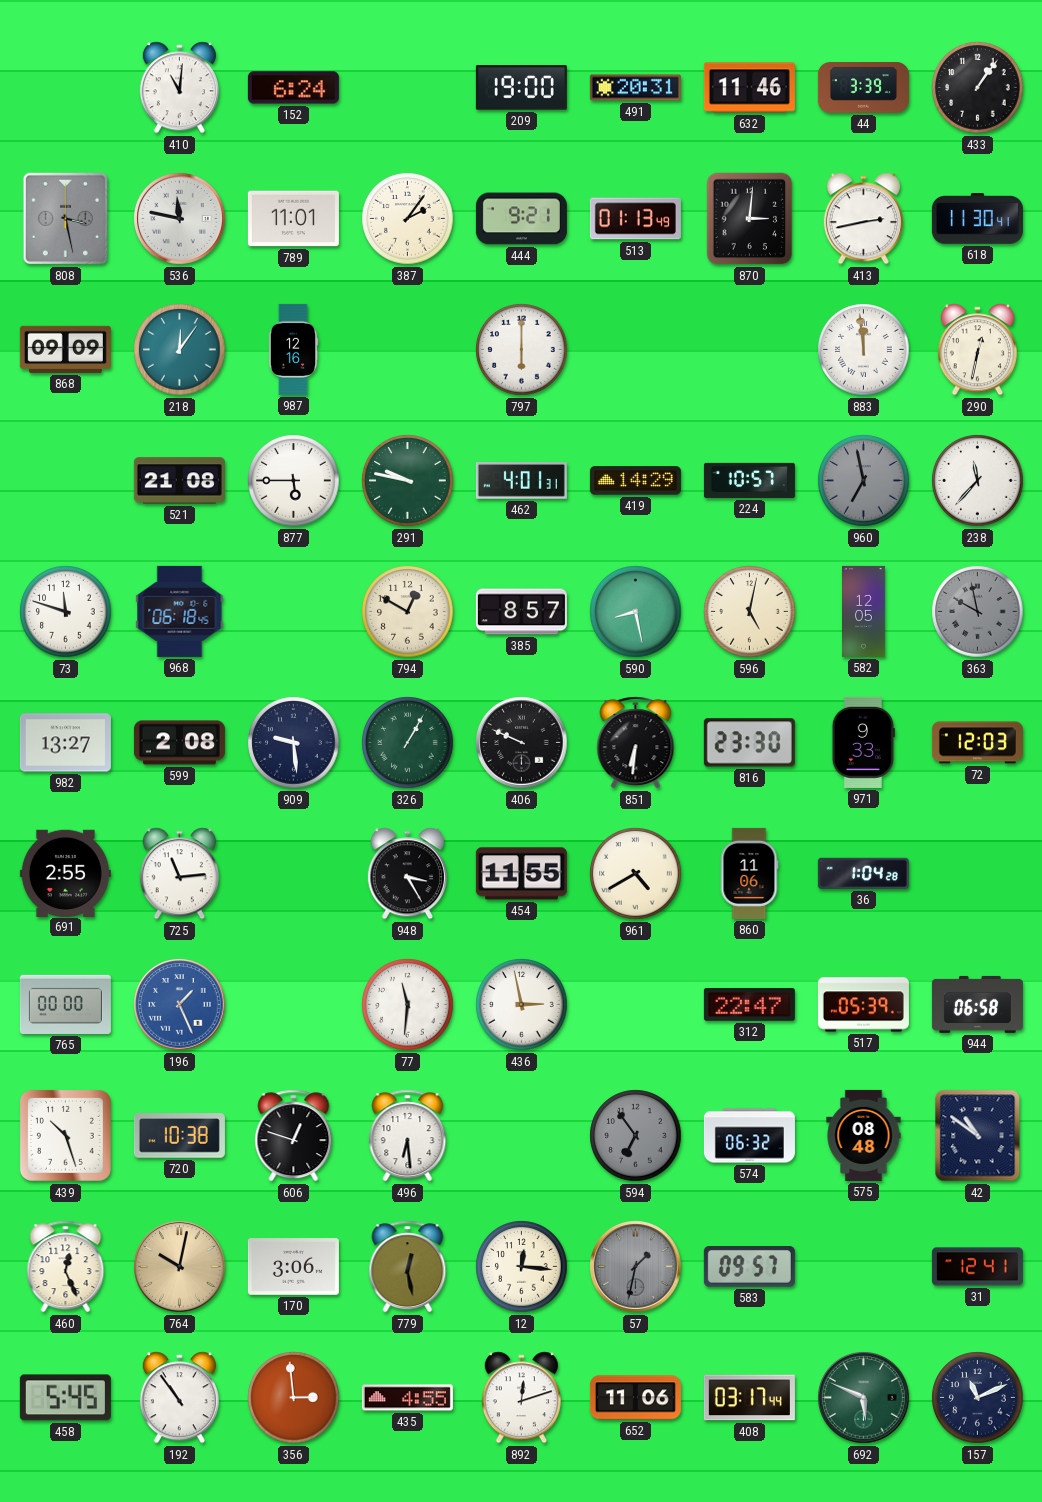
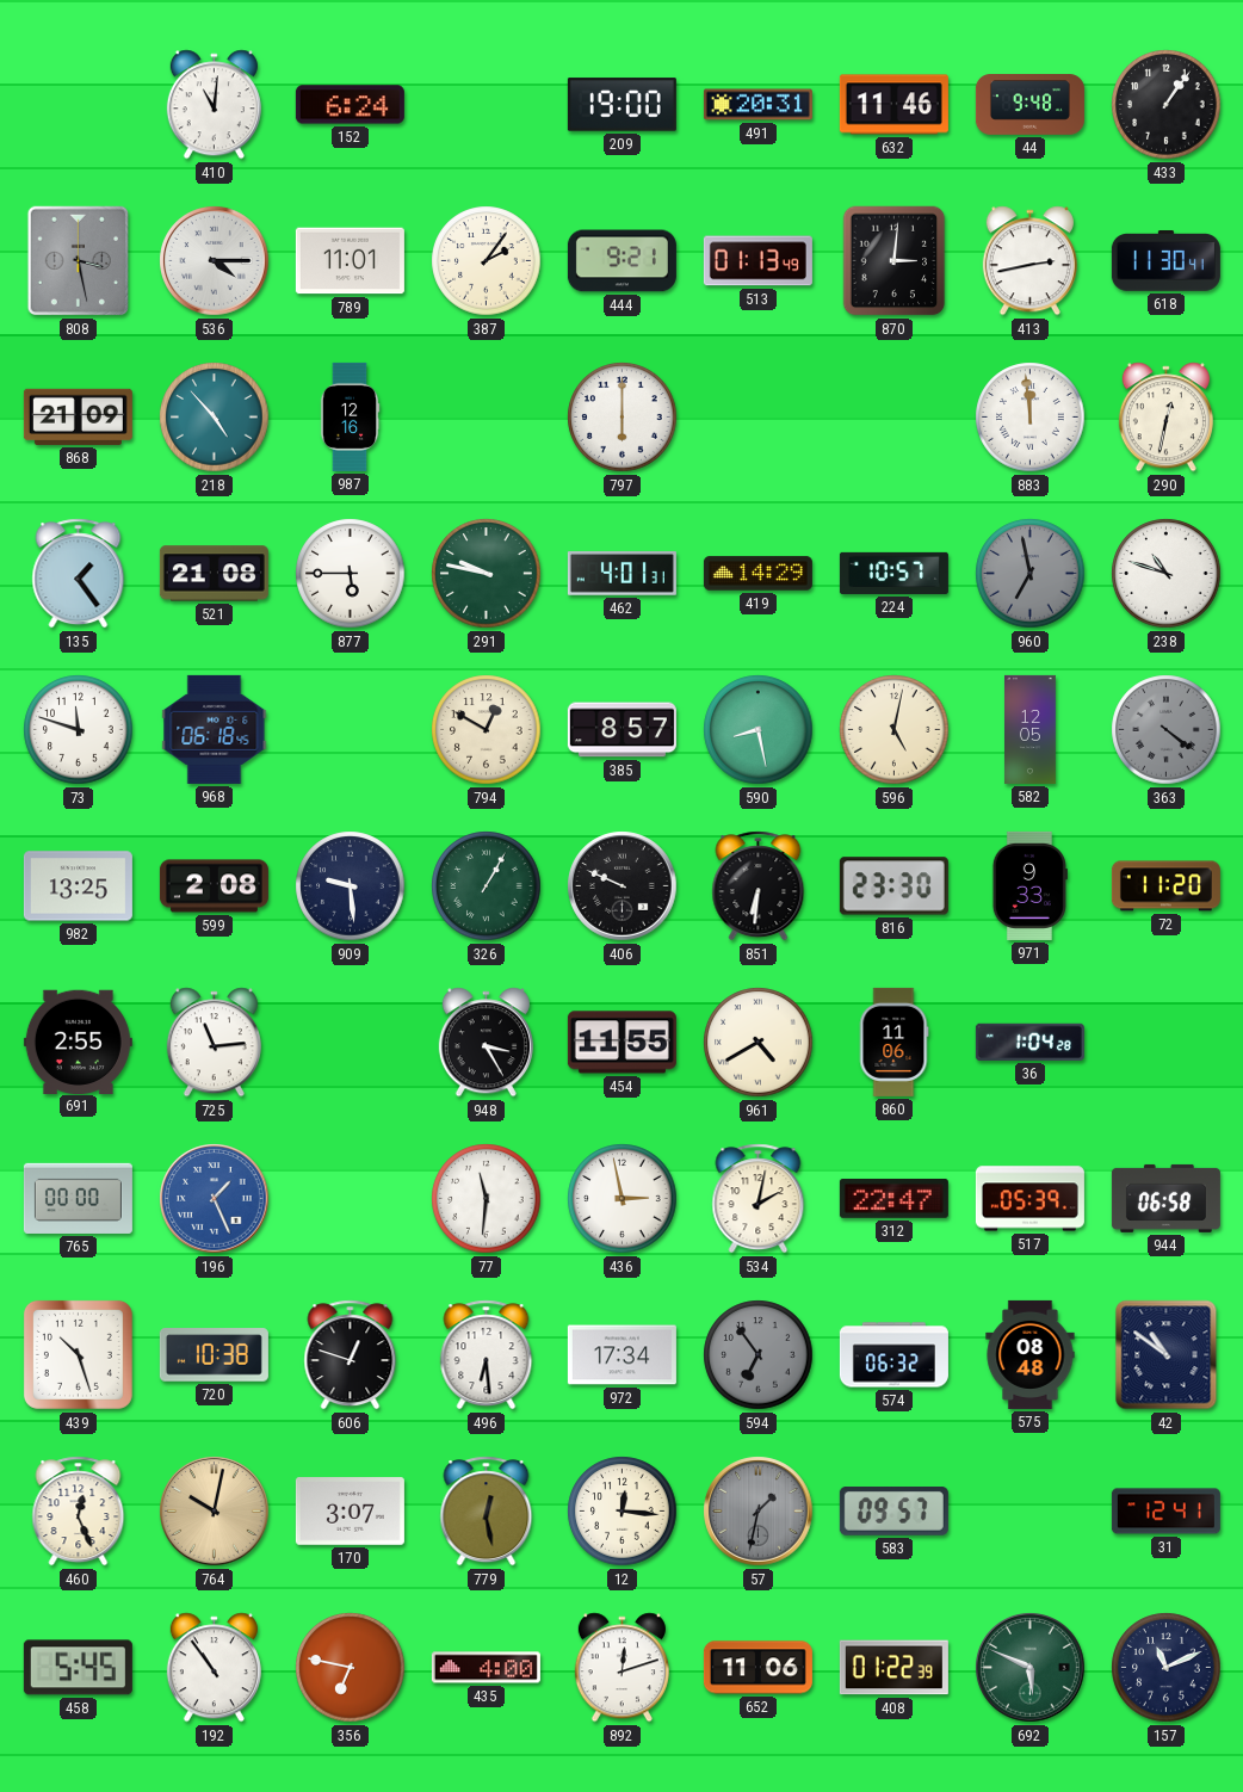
44: 3:39 -> 9:48
536: 11:47 -> 4:15
868: 09:09 -> 21:09
218: 12:06 -> 4:53
135: none -> 1:24
238: 11:37 -> 10:48
363: 9:58 -> 4:21
982: 13:27 -> 13:25
72: 12:03 -> 11:20
534: none -> 2:02
972: none -> 17:34
170: 3:06 -> 3:07
356: 2:59 -> 6:47
435: 4:55 -> 4:00
408: 03:17 -> 01:22
